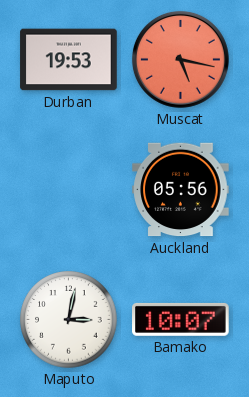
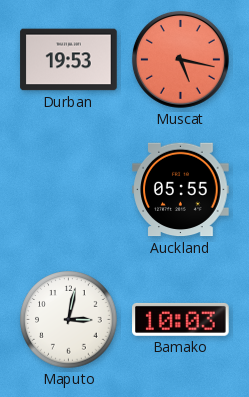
Auckland: 05:56 -> 05:55
Bamako: 10:07 -> 10:03
